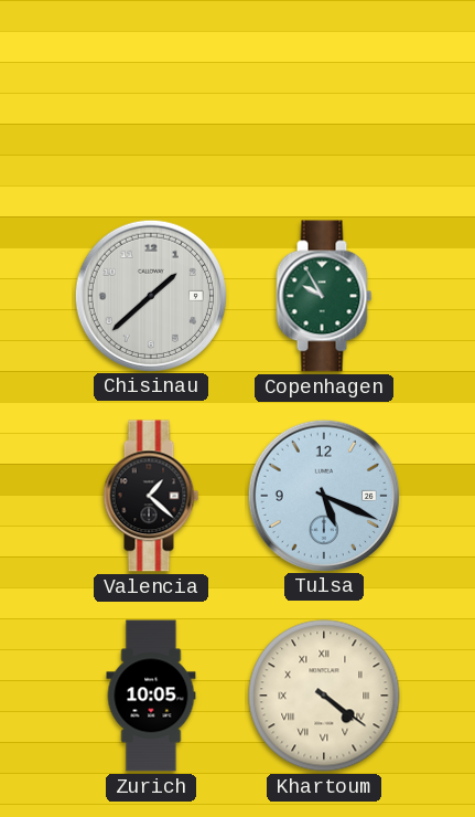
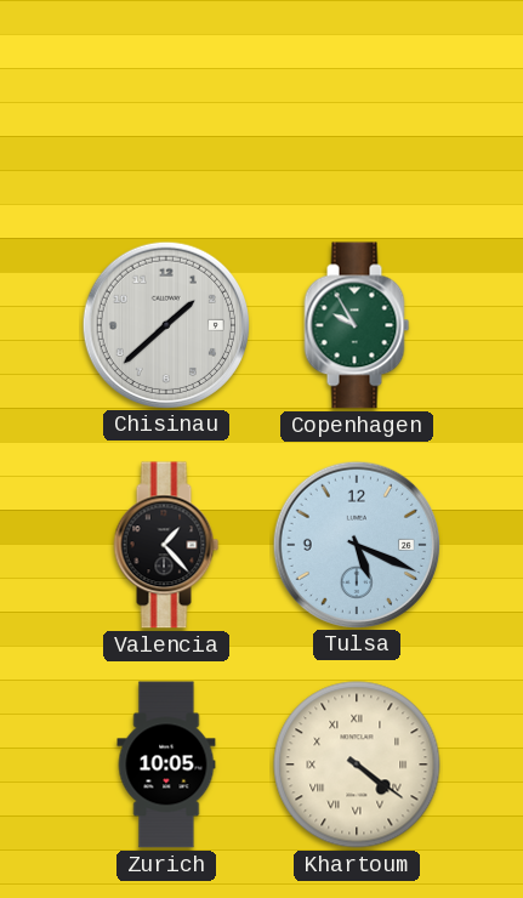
Valencia: 1:22 -> 1:23
